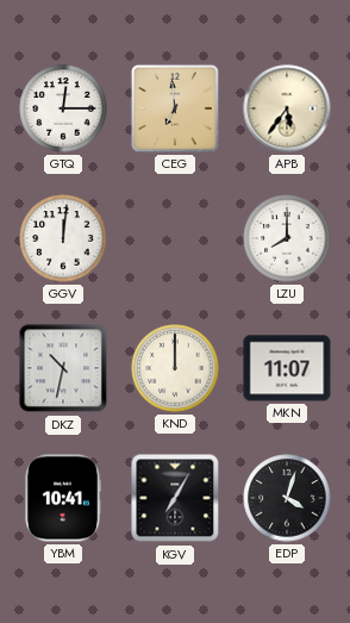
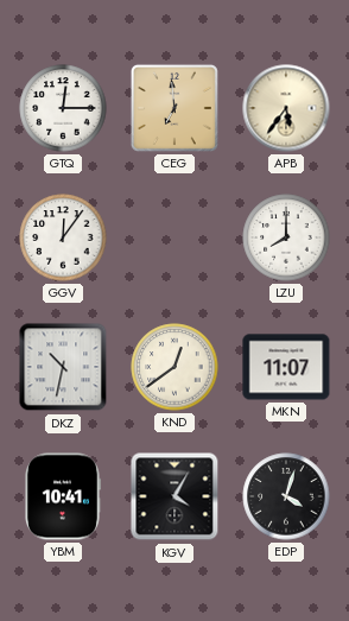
GGV: 12:01 -> 12:06
KND: 12:00 -> 12:39
KGV: 7:05 -> 4:05
